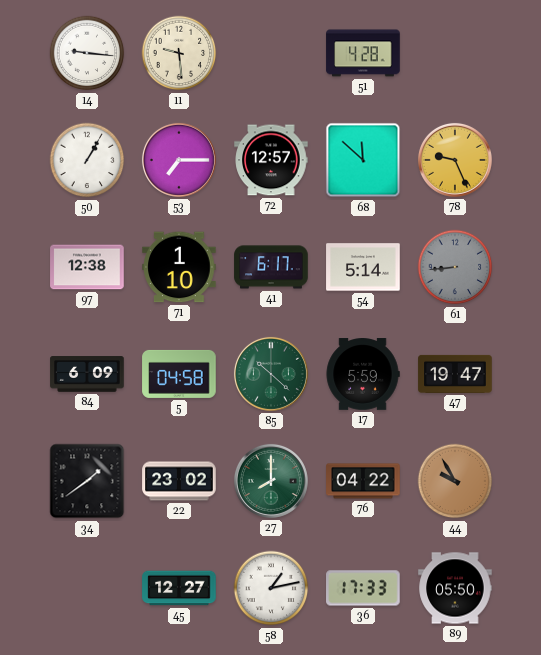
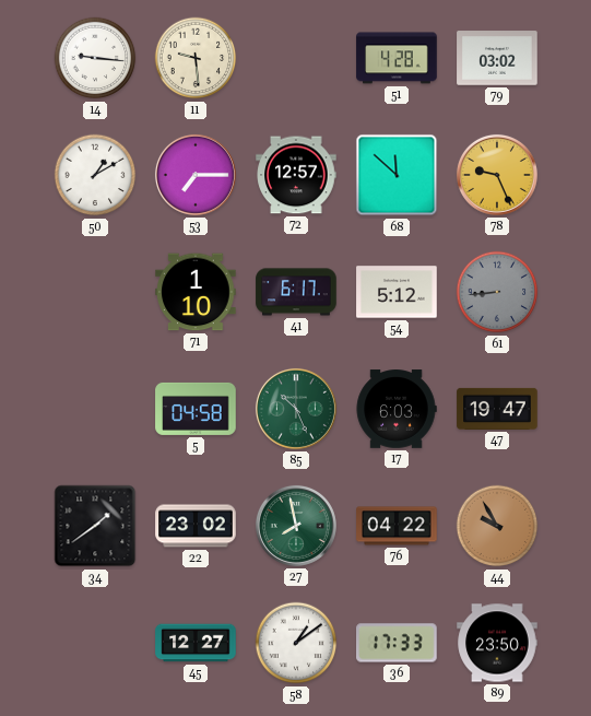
79: none -> 03:02
50: 1:05 -> 1:10
97: 12:38 -> none
54: 5:14 -> 5:12
84: 6:09 -> none
85: 10:22 -> 10:26
17: 5:59 -> 6:03
27: 8:00 -> 7:58
58: 1:13 -> 1:09
89: 05:50 -> 23:50
